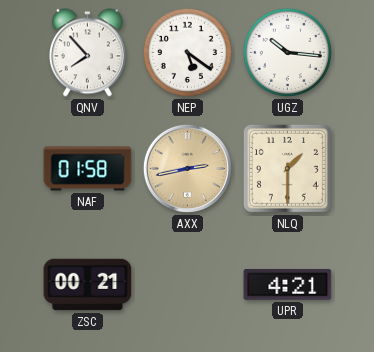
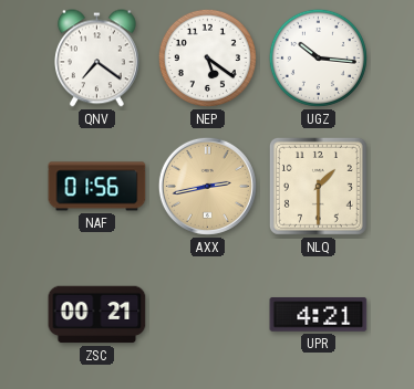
QNV: 7:53 -> 7:21
NAF: 01:58 -> 01:56
